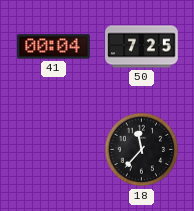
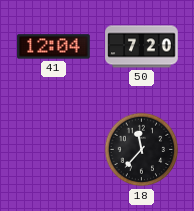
41: 00:04 -> 12:04
50: 7:25 -> 7:20
